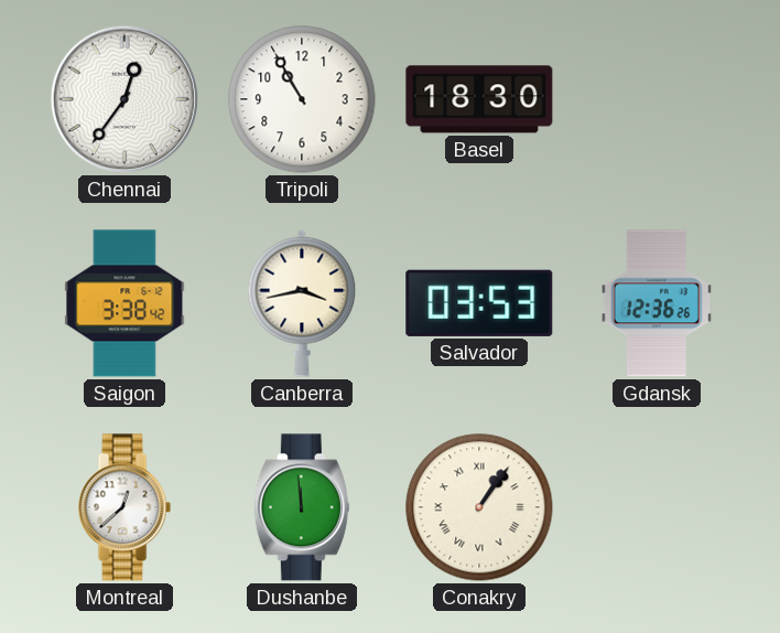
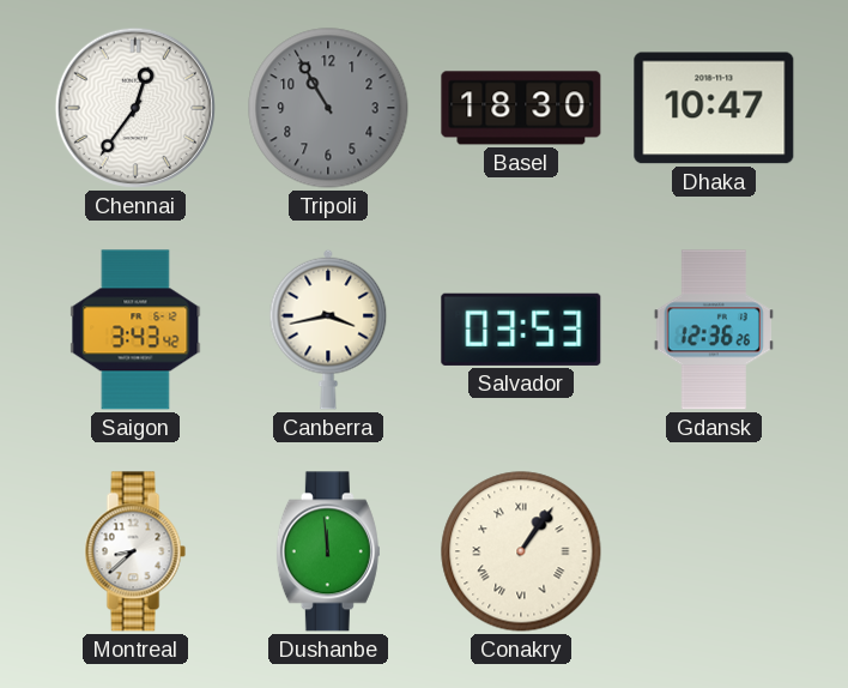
Tripoli dial: white -> grey
Dhaka: none -> 10:47
Saigon: 3:38 -> 3:43
Montreal: 12:38 -> 8:38
